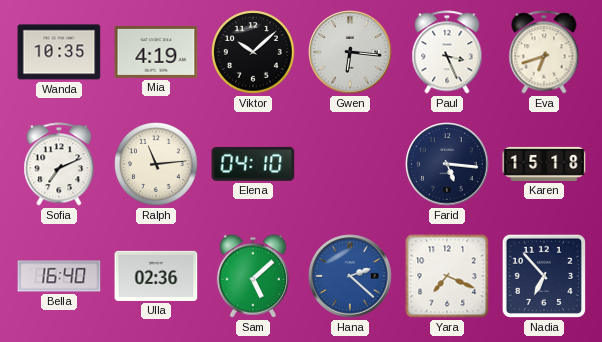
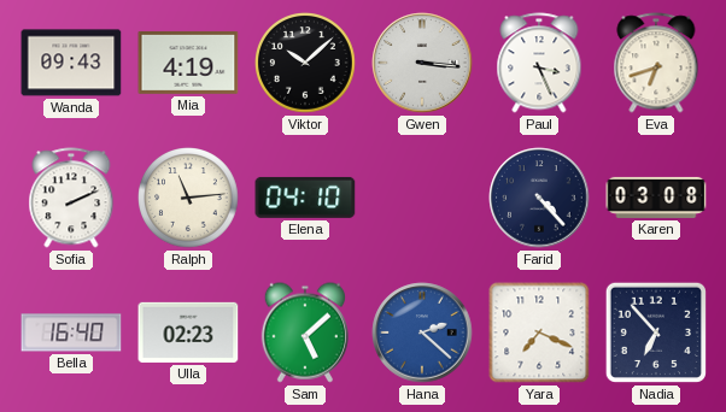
Wanda: 10:35 -> 09:43
Gwen: 6:16 -> 3:16
Sofia: 7:11 -> 2:11
Farid: 5:16 -> 4:23
Karen: 15:18 -> 03:08
Ulla: 02:36 -> 02:23
